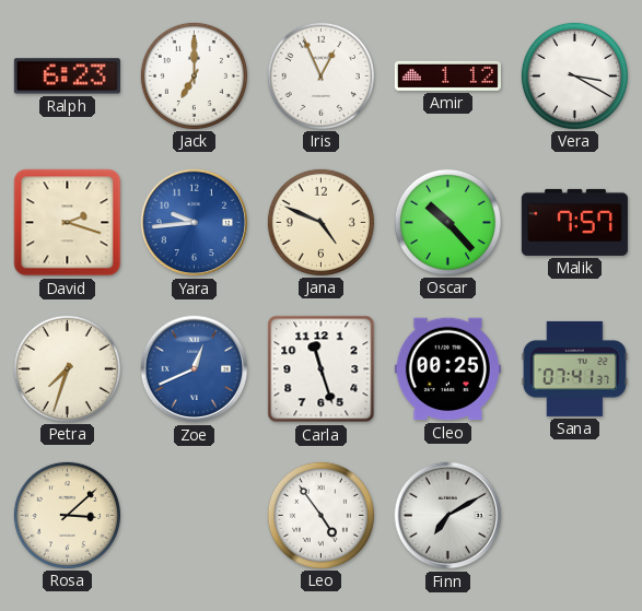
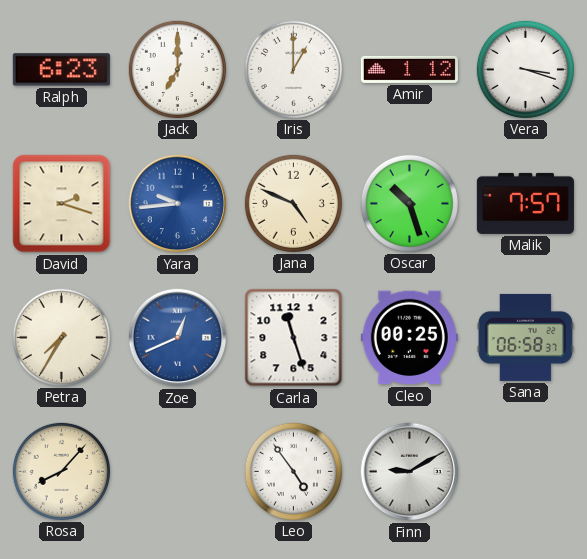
Iris: 12:56 -> 1:00
Vera: 3:20 -> 3:18
Oscar: 10:23 -> 10:27
Petra: 7:33 -> 7:35
Sana: 07:41 -> 06:58
Rosa: 3:08 -> 8:07
Finn: 7:10 -> 9:10
